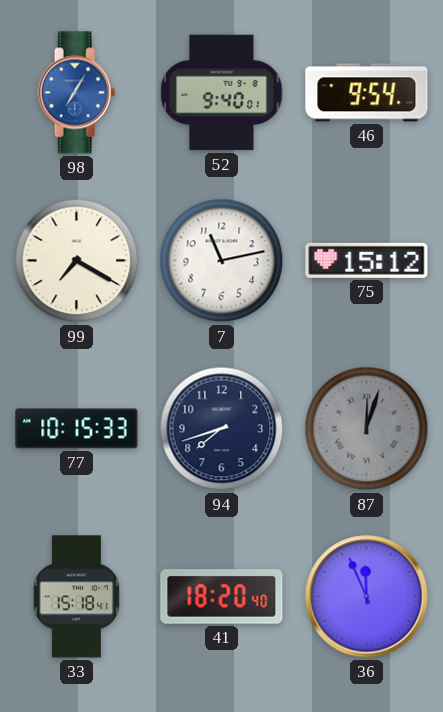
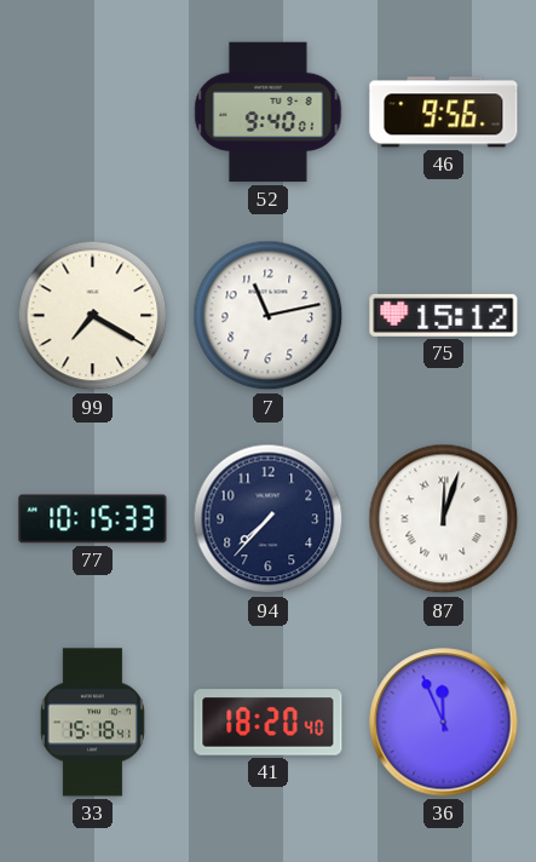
98: 7:05 -> none
46: 9:54 -> 9:56
94: 7:42 -> 7:37
87 dial: grey -> white
